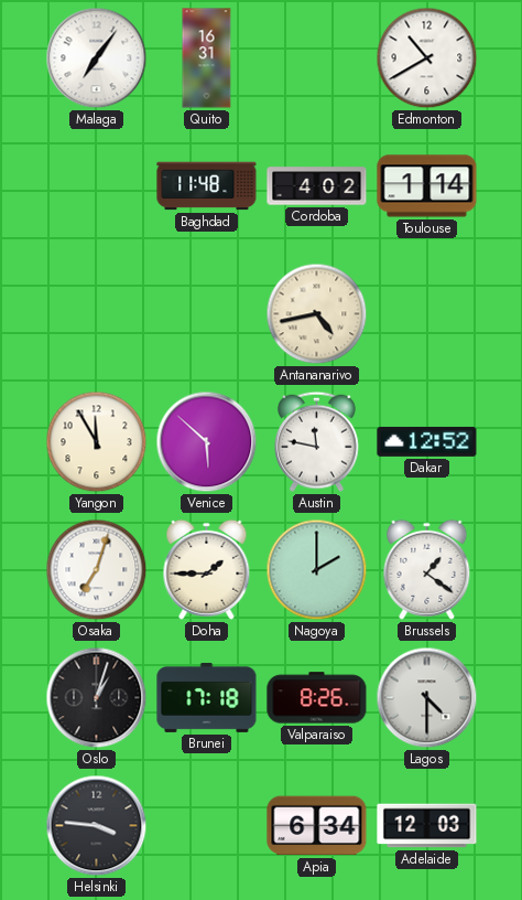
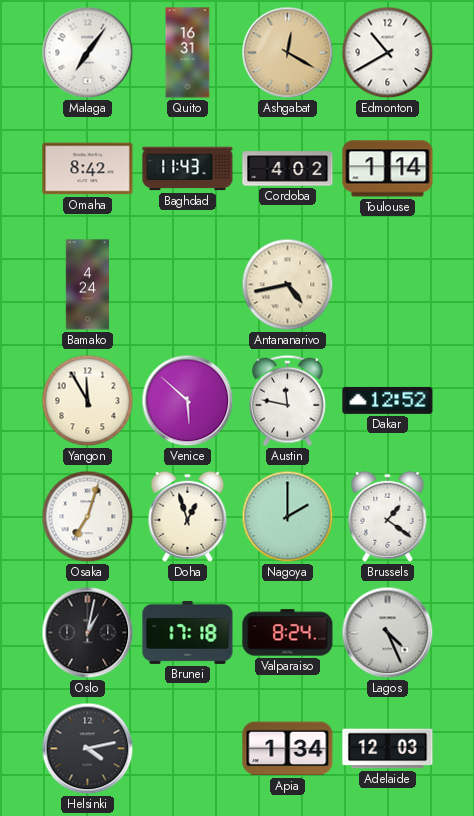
Ashgabat: none -> 12:20
Omaha: none -> 8:42
Baghdad: 11:48 -> 11:43
Bamako: none -> 4:24
Doha: 1:45 -> 12:57
Oslo: 1:03 -> 1:02
Valparaiso: 8:26 -> 8:24
Lagos: 4:30 -> 4:26
Helsinki: 3:46 -> 4:13
Apia: 6:34 -> 1:34
